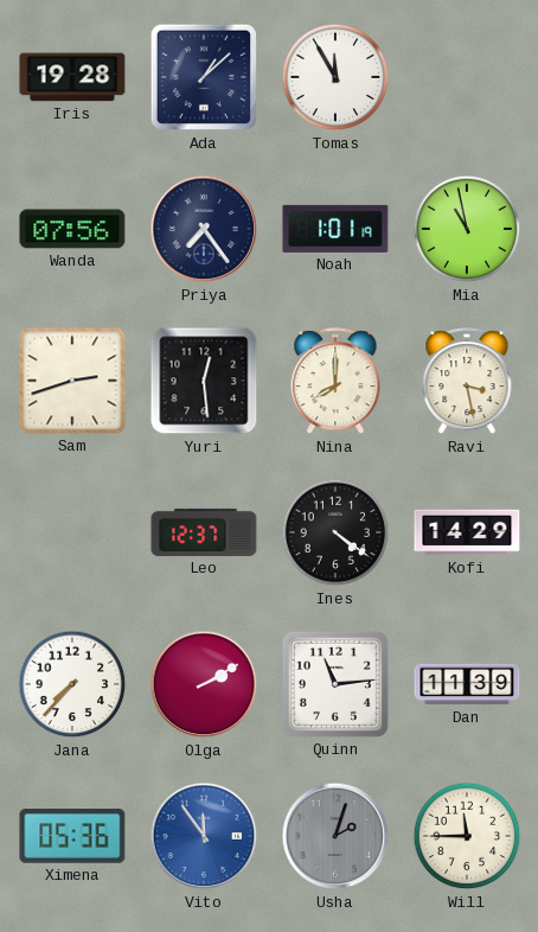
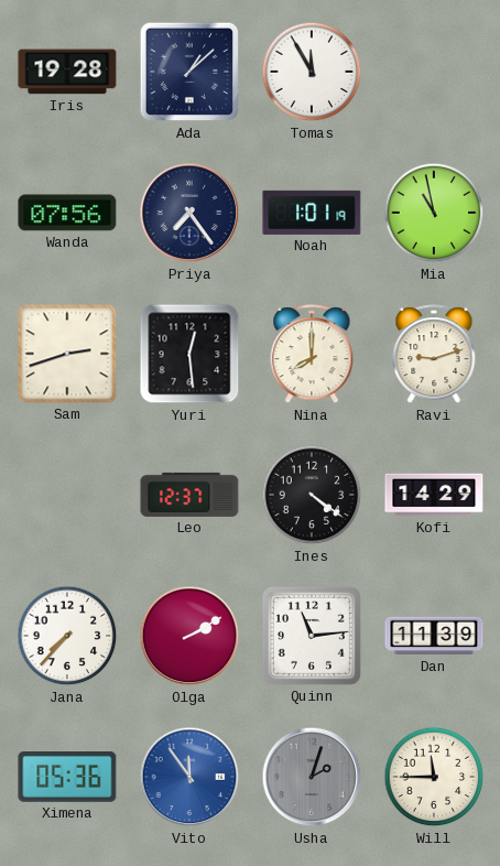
Ravi: 3:28 -> 9:12
